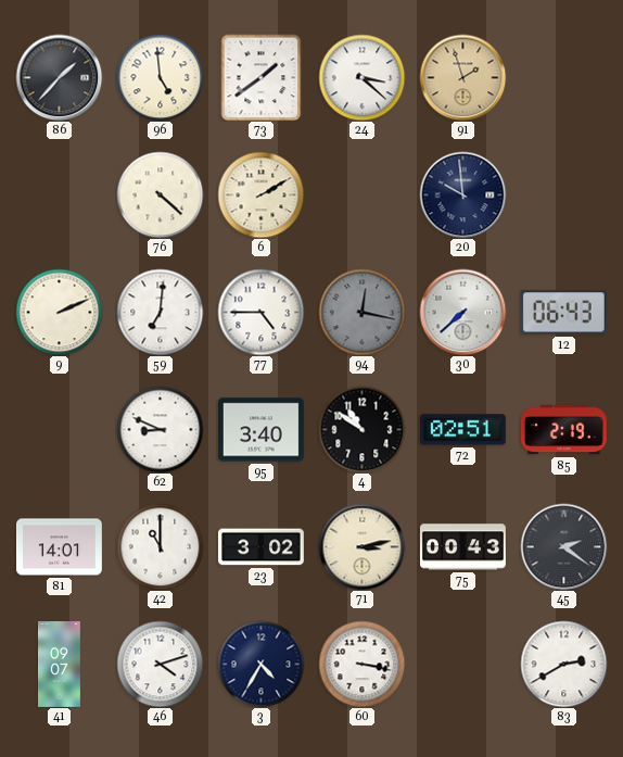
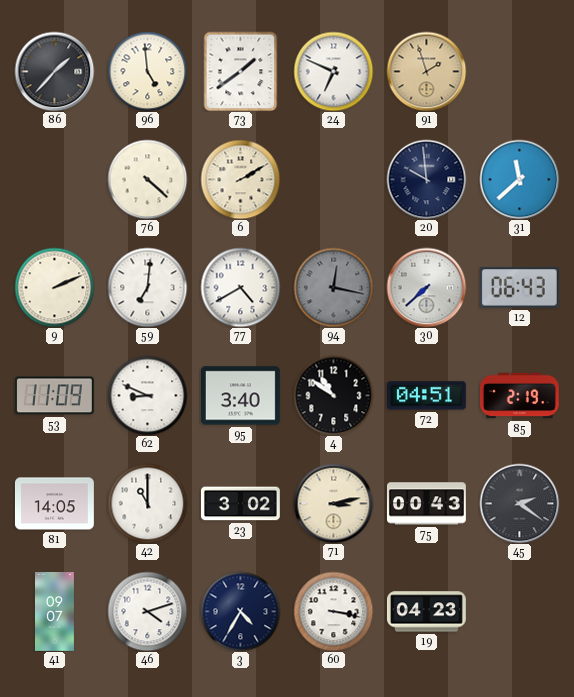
24: 3:22 -> 6:49
31: none -> 11:38
77: 4:45 -> 4:40
53: none -> 11:09
72: 02:51 -> 04:51
81: 14:01 -> 14:05
19: none -> 04:23
83: 2:40 -> none
